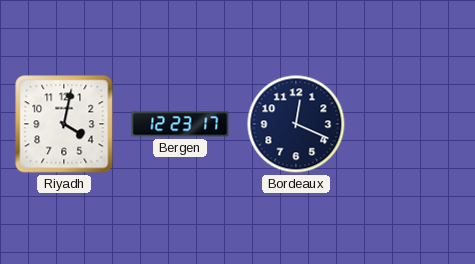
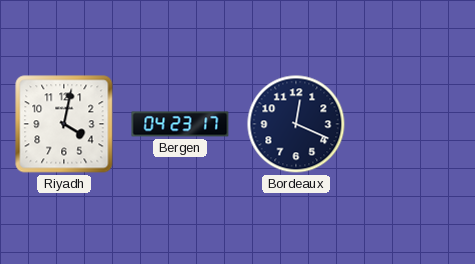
Bergen: 12:23 -> 04:23
